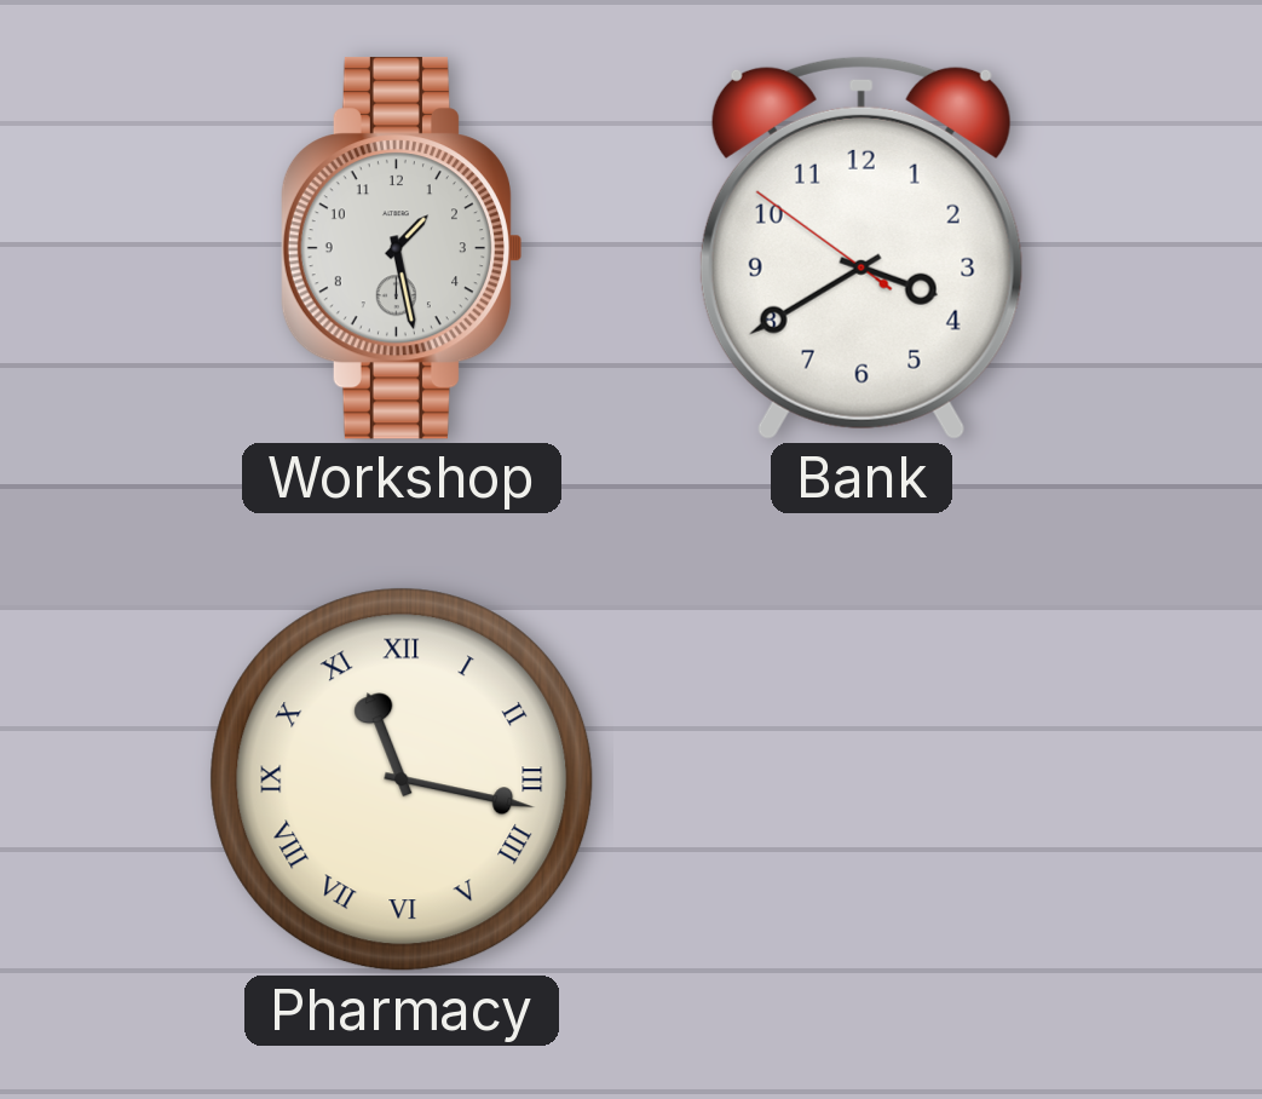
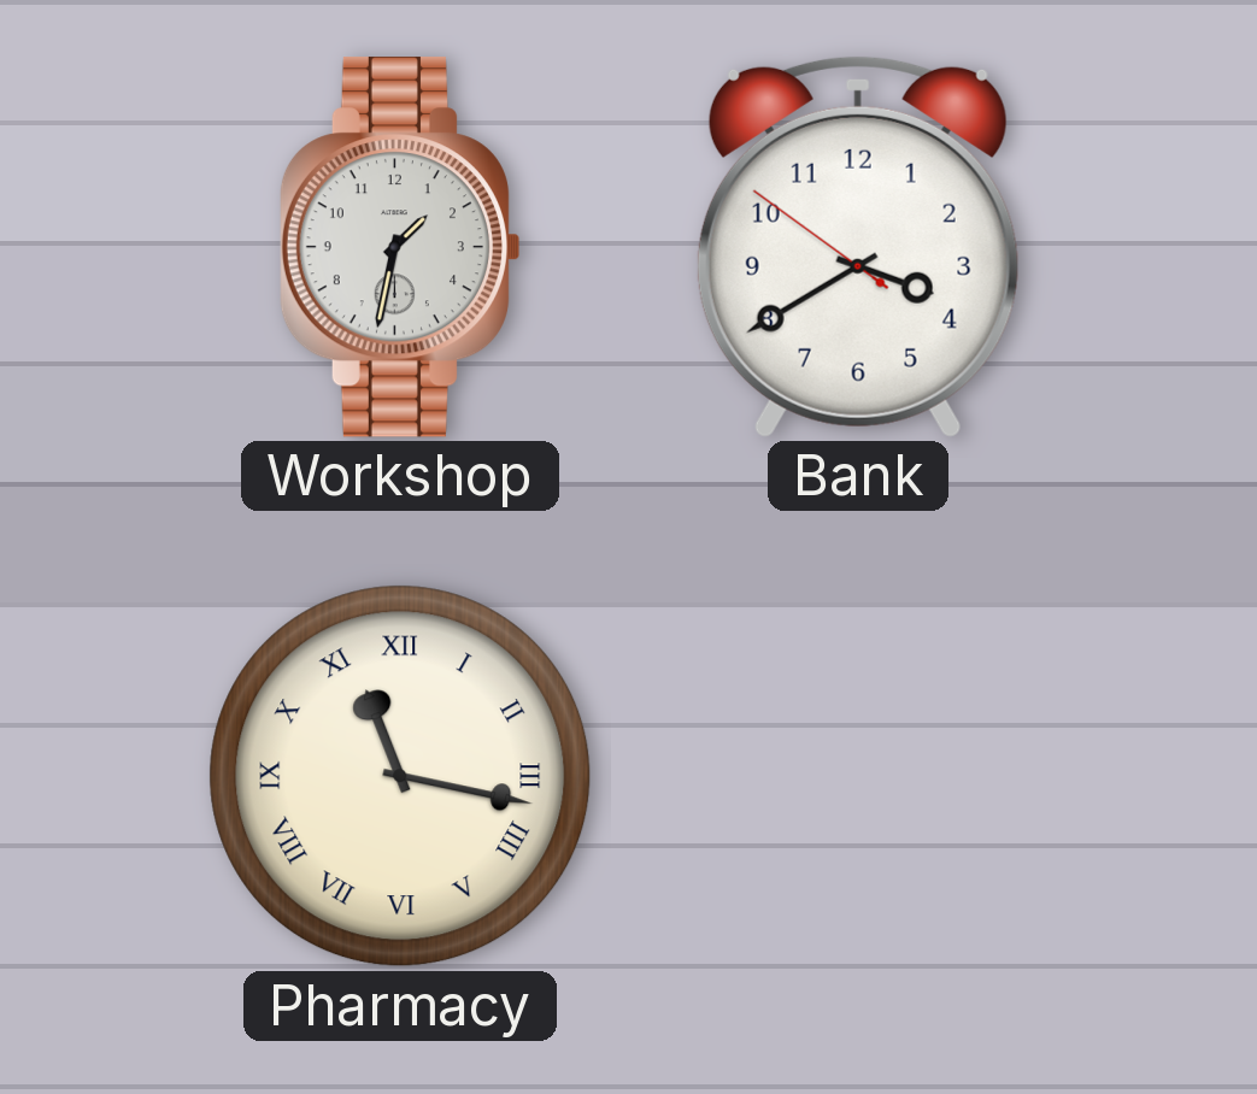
Workshop: 1:28 -> 1:32
